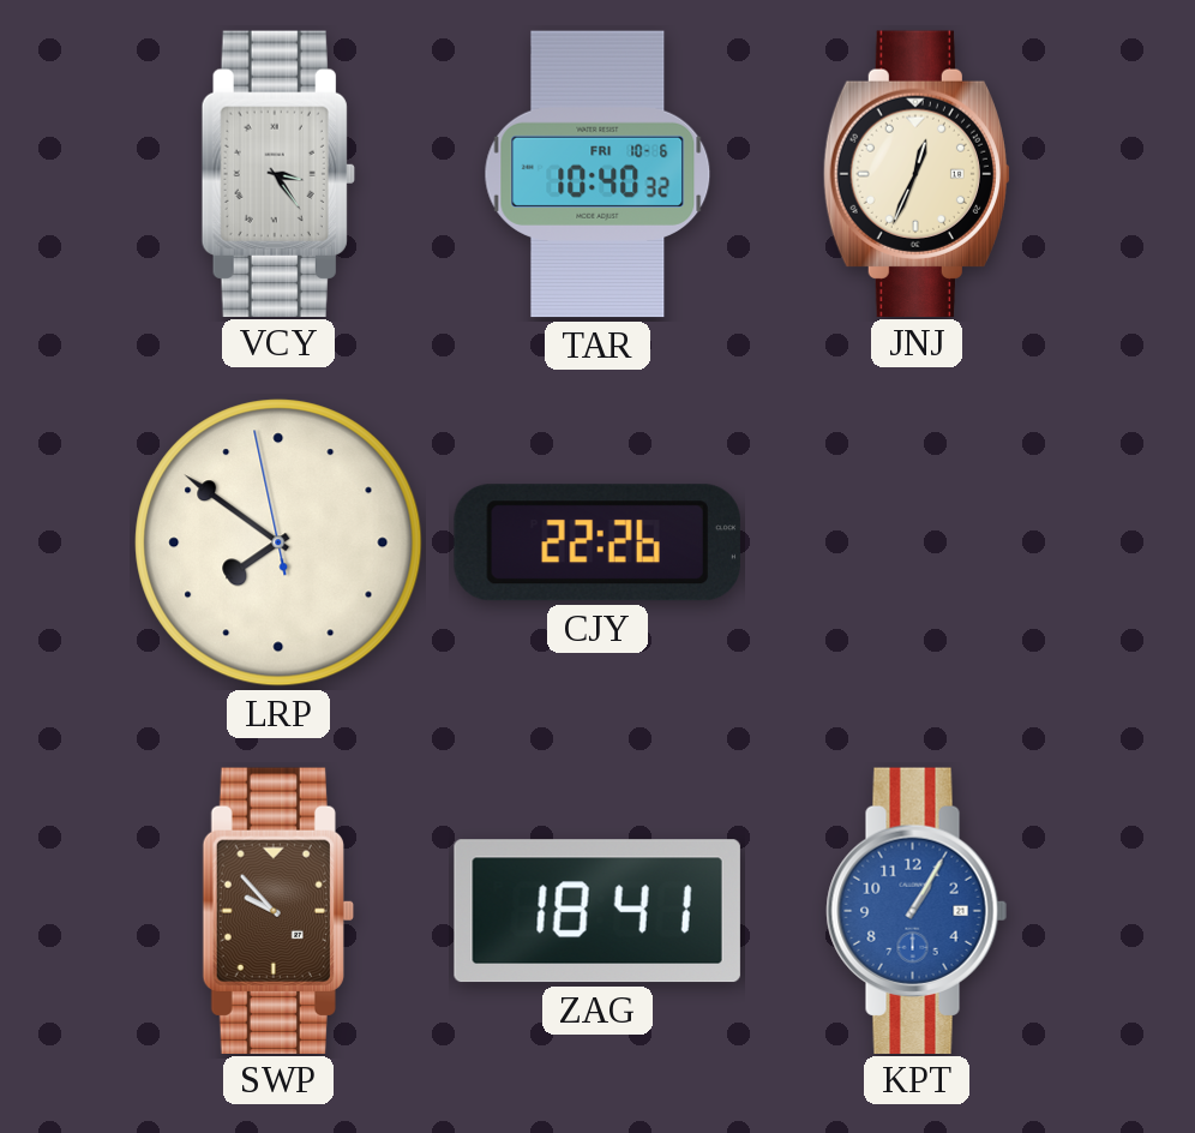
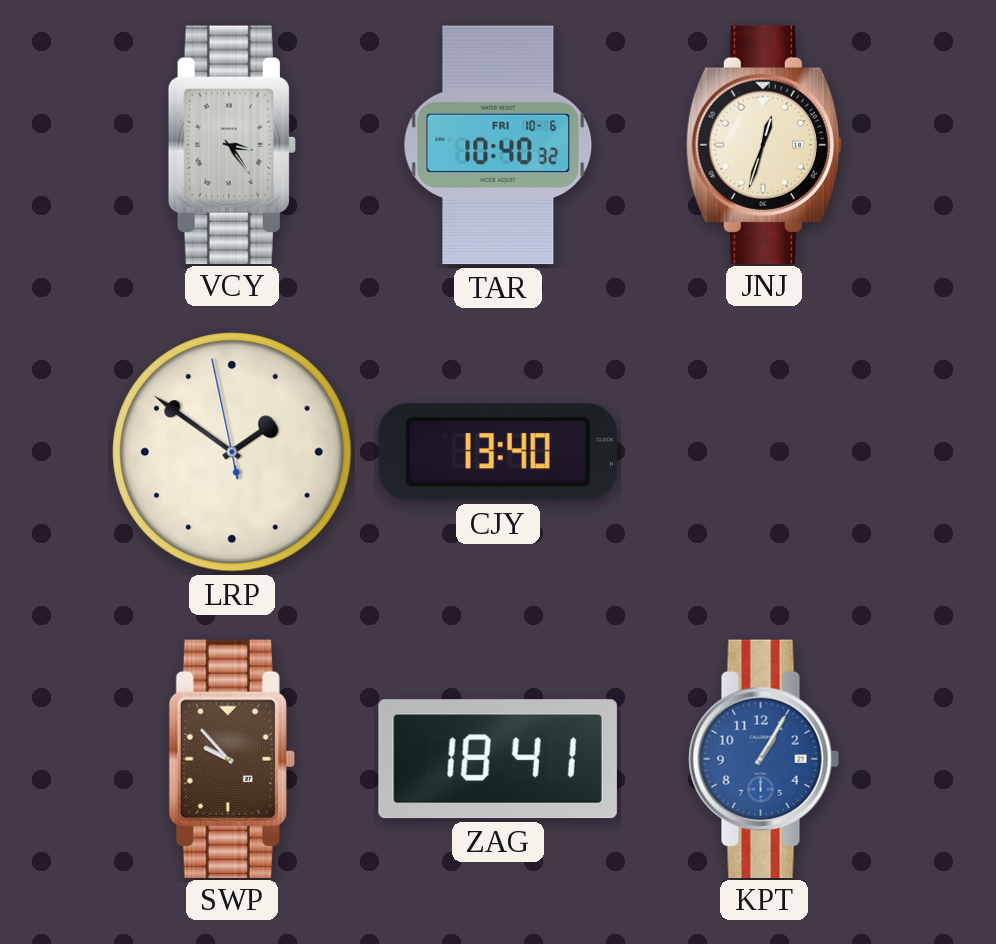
JNJ: 12:34 -> 12:33
LRP: 7:50 -> 1:50
CJY: 22:26 -> 13:40
